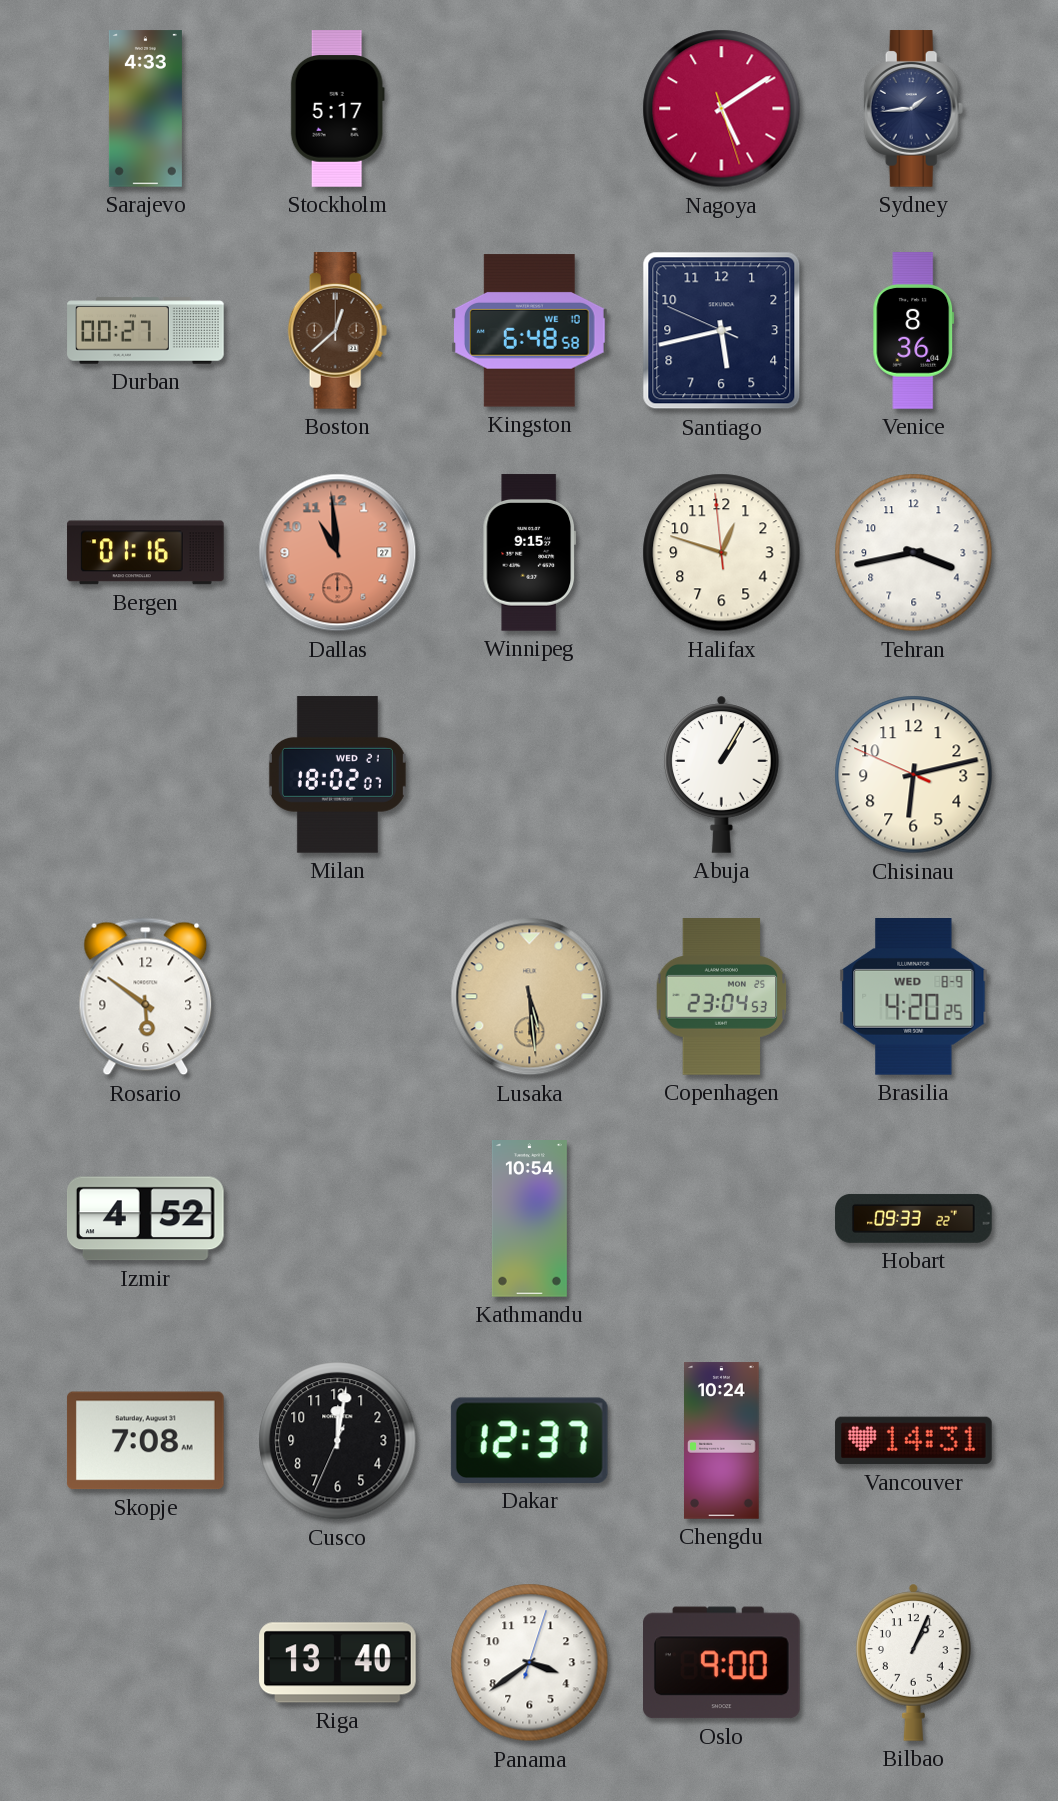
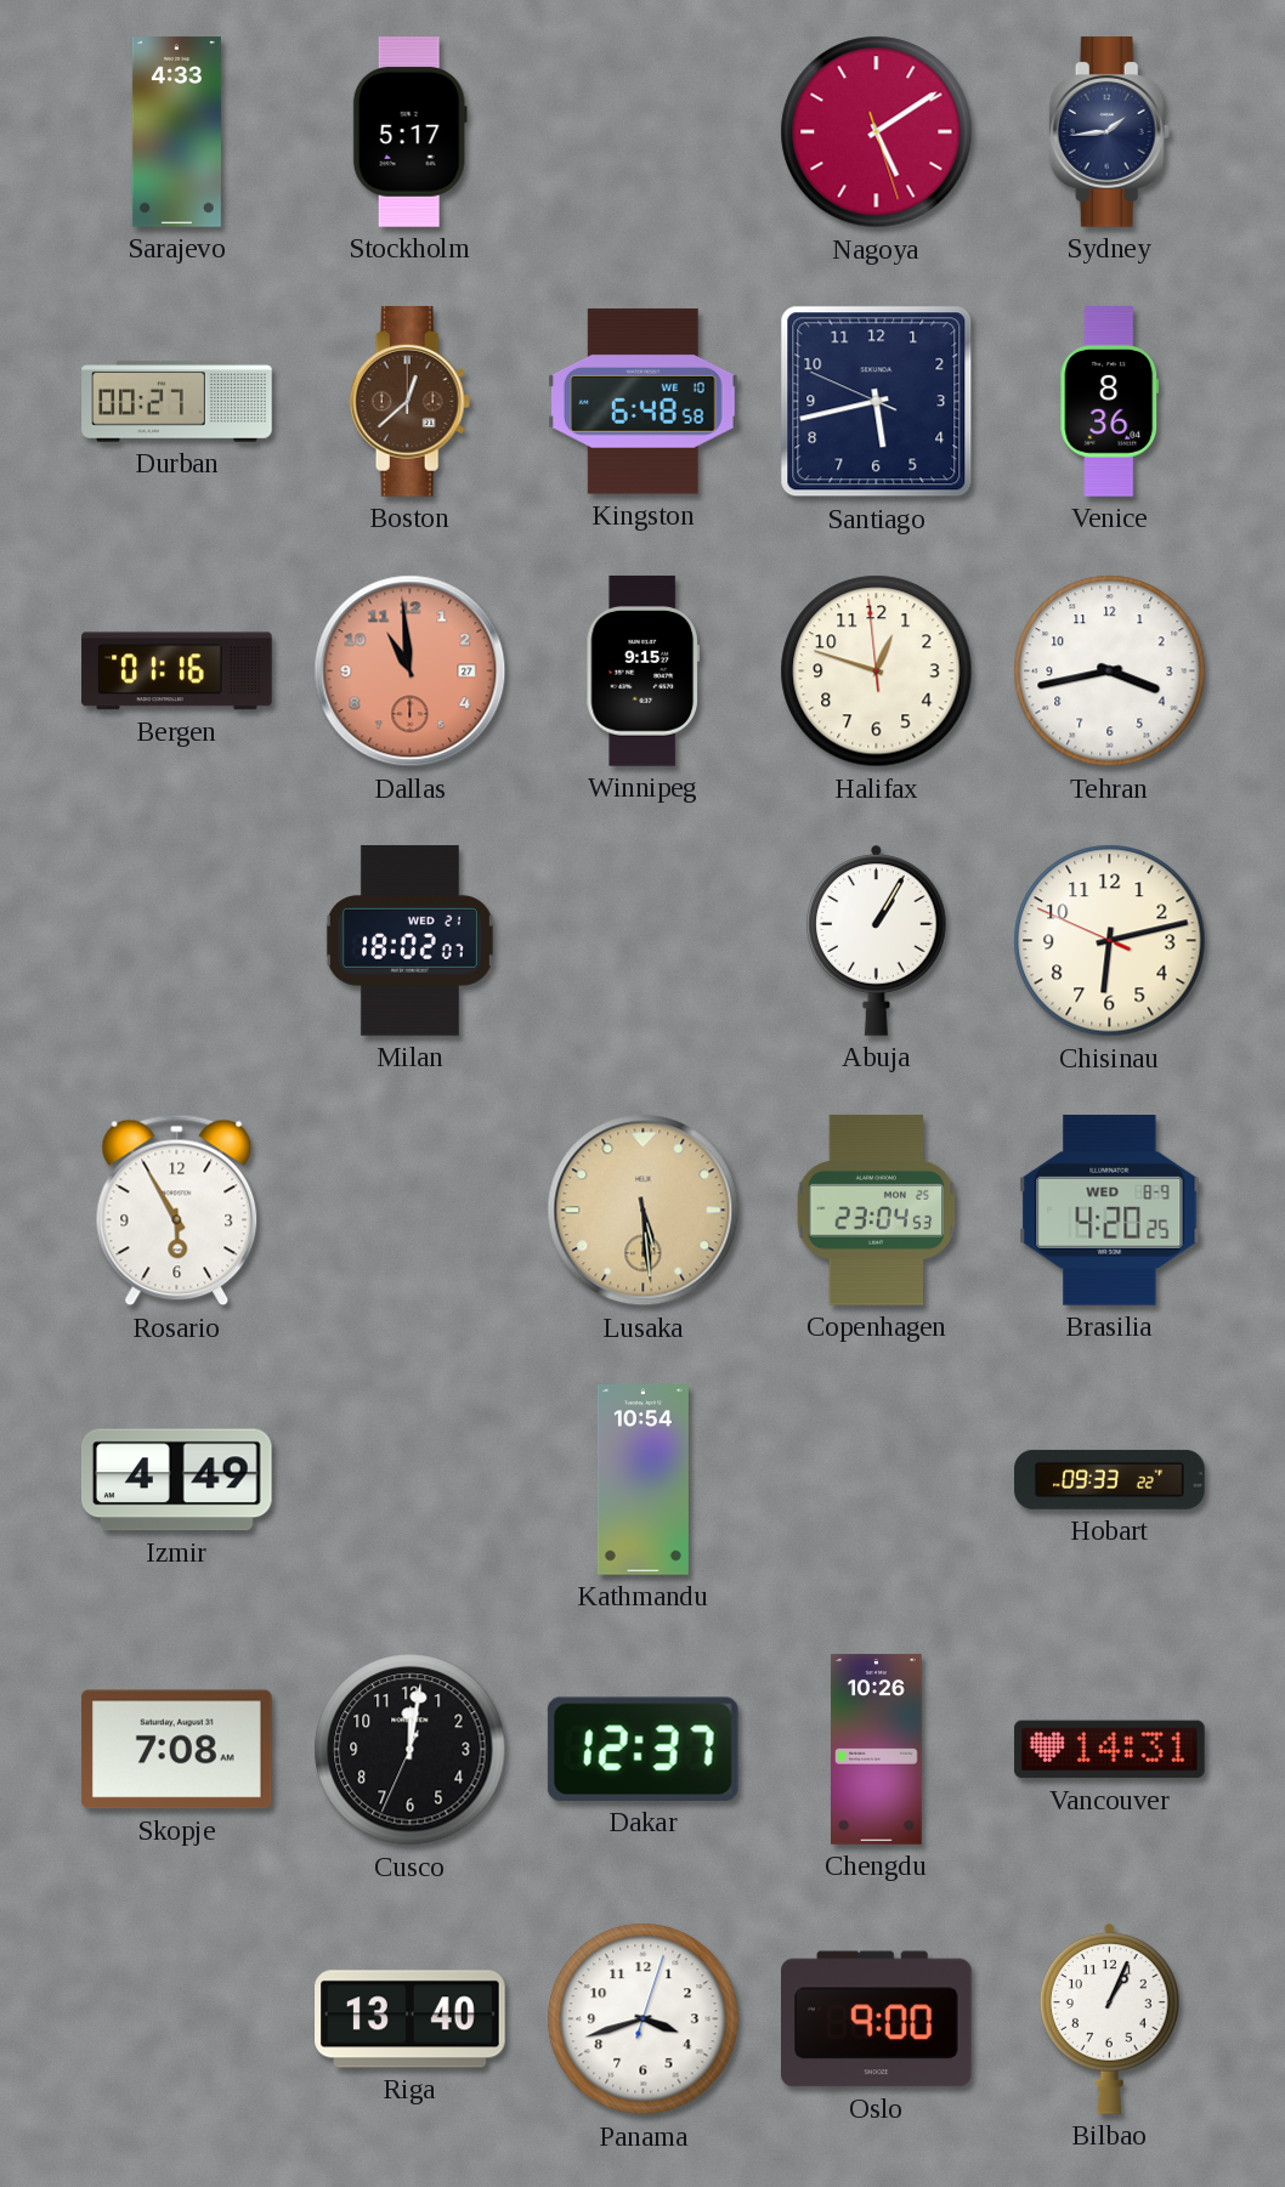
Rosario: 5:51 -> 5:55
Izmir: 4:52 -> 4:49
Chengdu: 10:24 -> 10:26
Panama: 3:39 -> 3:42
